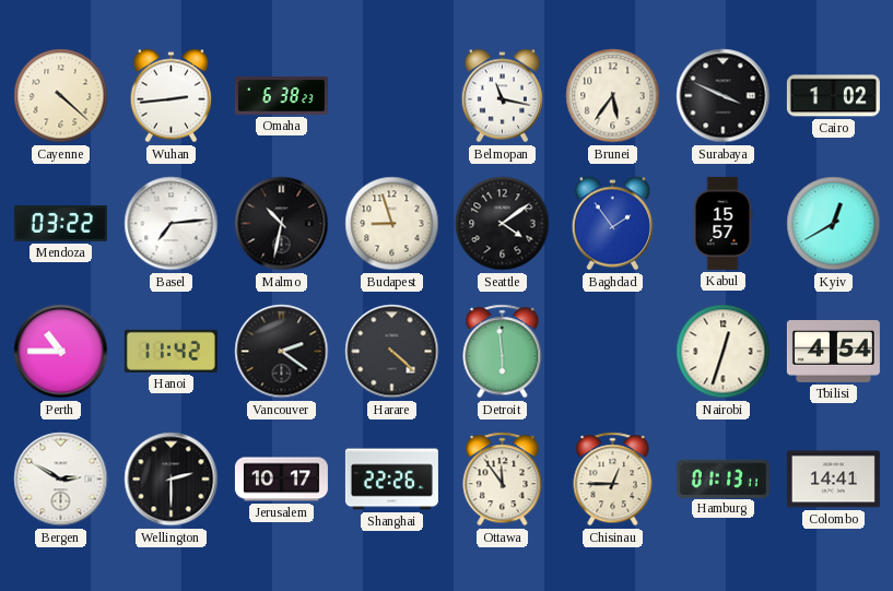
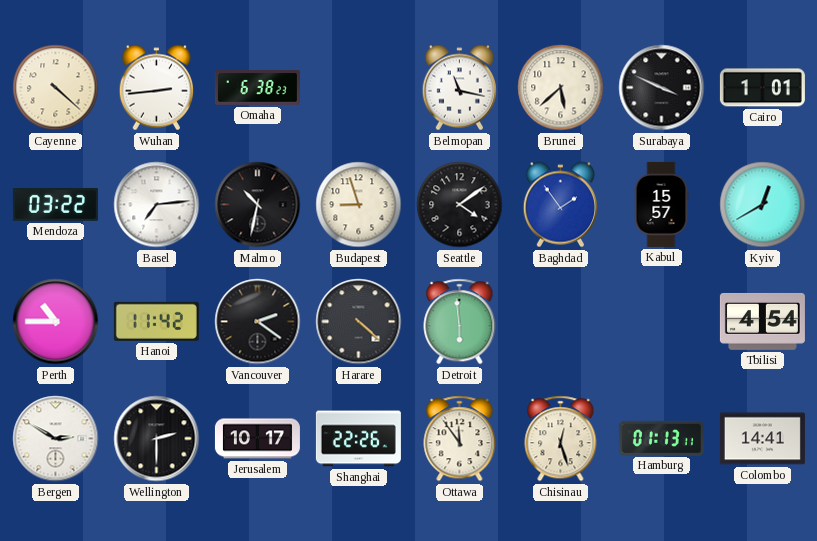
Brunei: 5:36 -> 5:38
Cairo: 1:02 -> 1:01
Nairobi: 12:33 -> none
Chisinau: 12:45 -> 12:27
